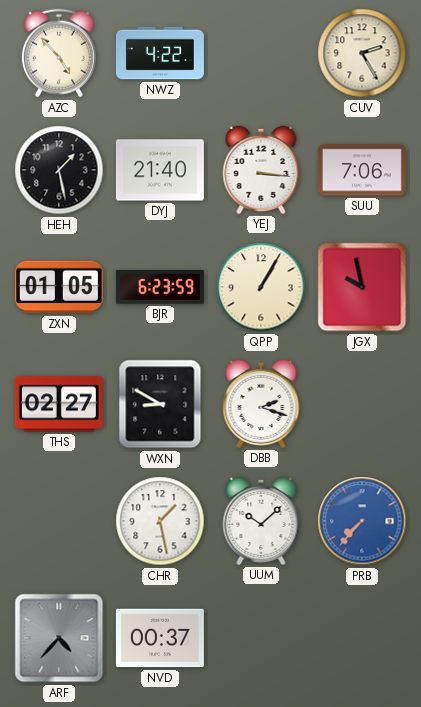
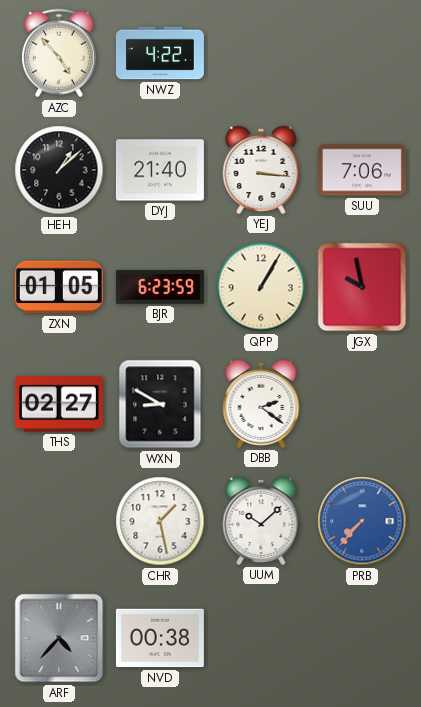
CUV: 2:25 -> none
HEH: 1:28 -> 1:08
DBB: 2:18 -> 2:21
NVD: 00:37 -> 00:38
